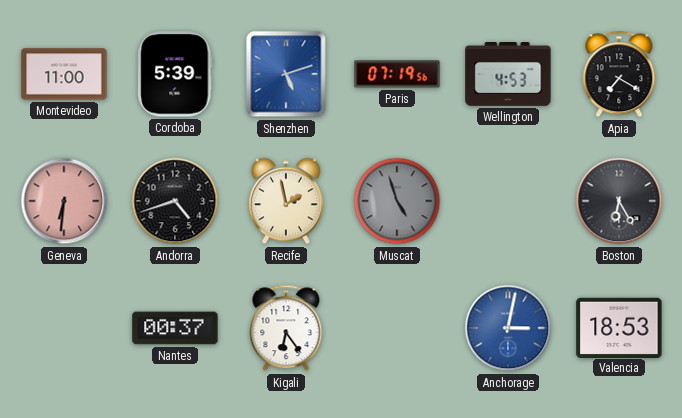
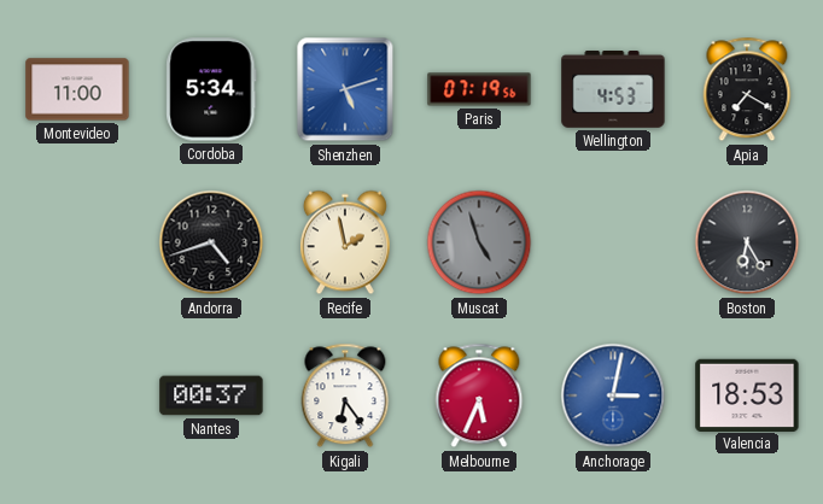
Cordoba: 5:39 -> 5:34
Geneva: 6:31 -> none
Melbourne: none -> 5:34
